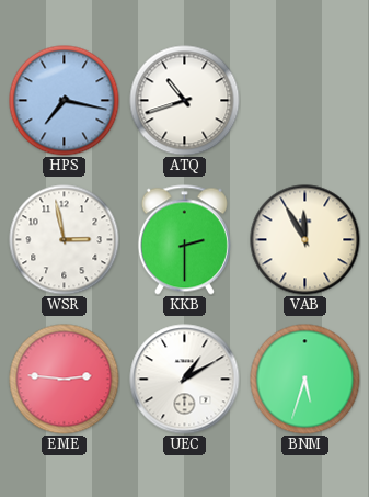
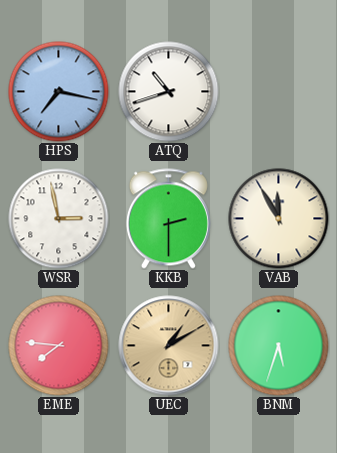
EME: 2:46 -> 7:46
UEC dial: white -> champagne
